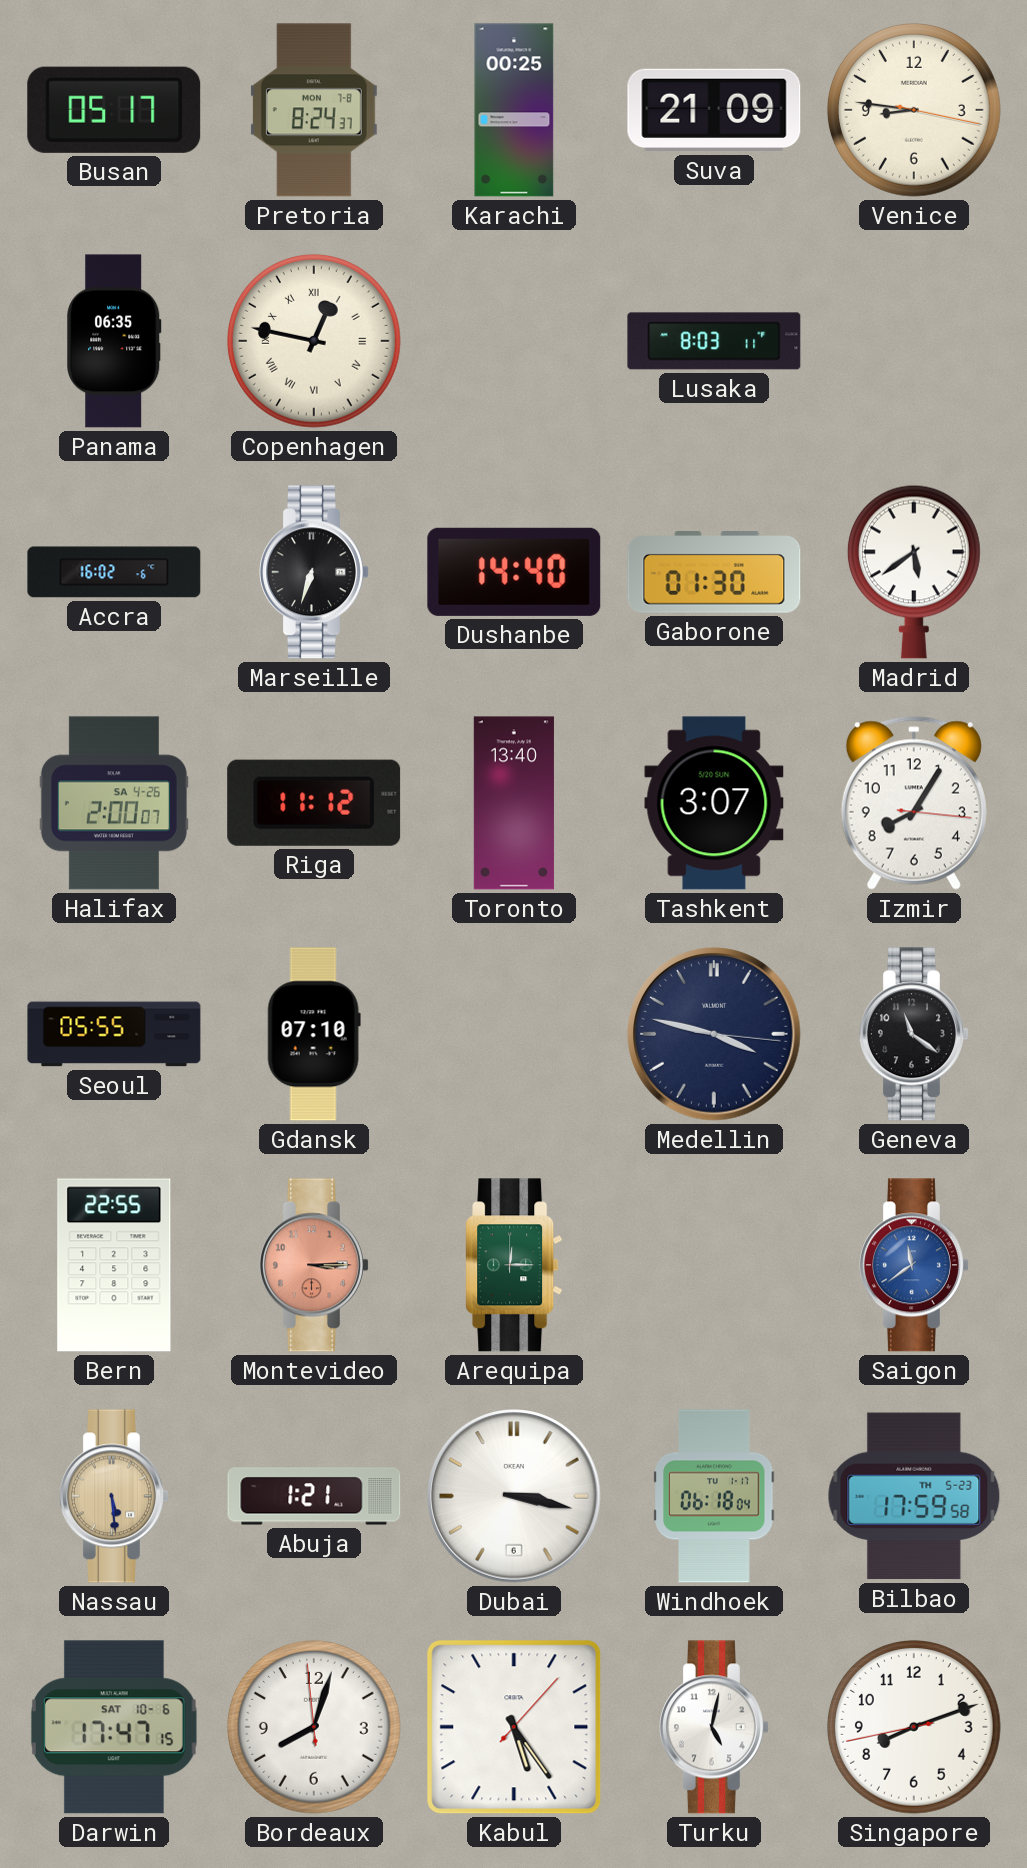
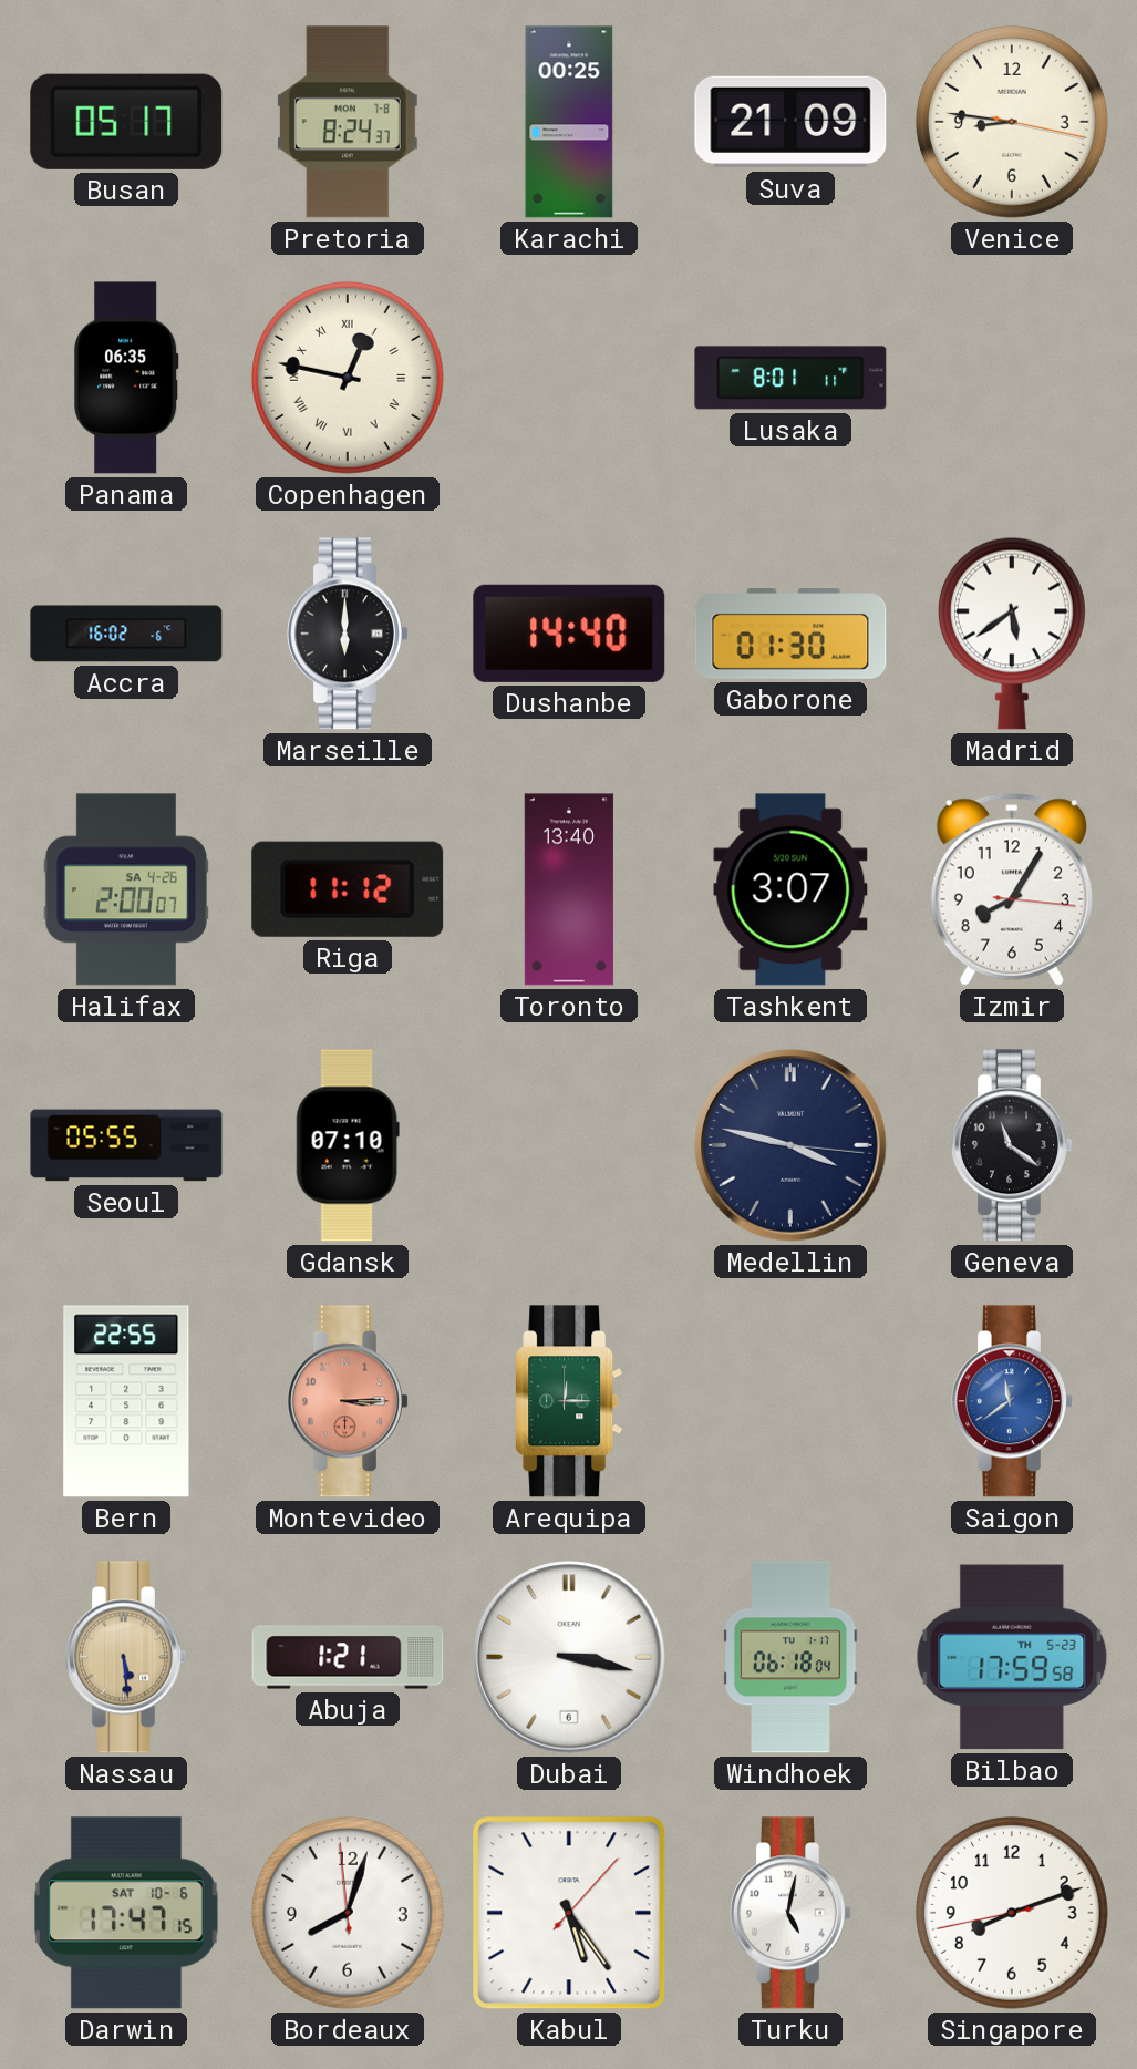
Lusaka: 8:03 -> 8:01
Marseille: 6:33 -> 6:00
